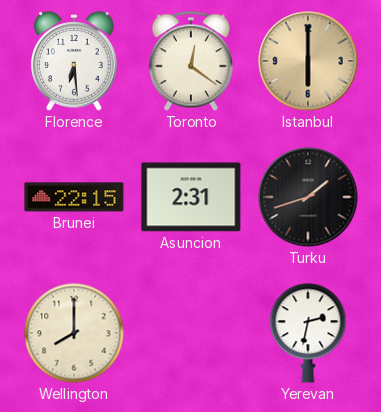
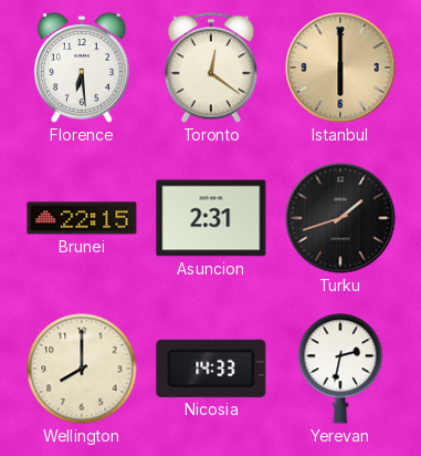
Nicosia: none -> 14:33
